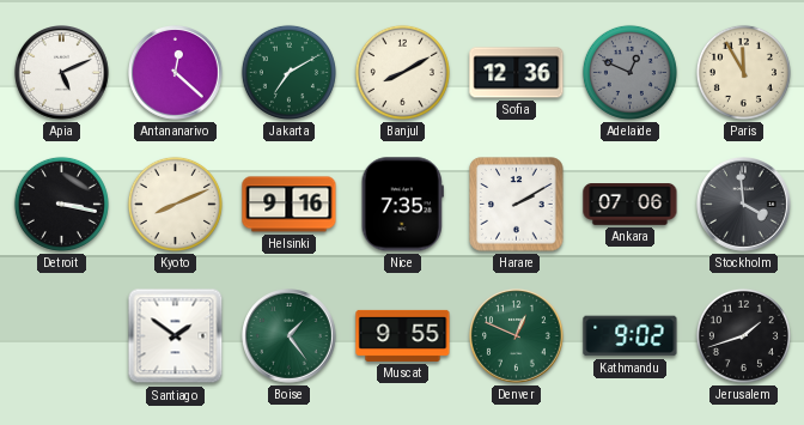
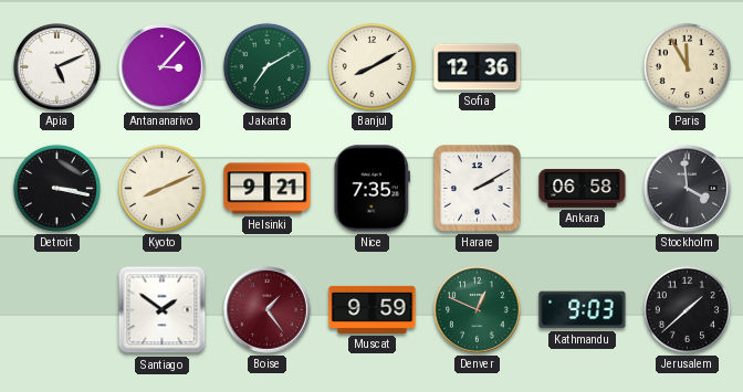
Antananarivo: 12:22 -> 3:07
Adelaide: 12:49 -> none
Helsinki: 9:16 -> 9:21
Ankara: 07:06 -> 06:58
Boise dial: green -> burgundy
Muscat: 9:55 -> 9:59
Kathmandu: 9:02 -> 9:03
Jerusalem: 1:42 -> 1:38
